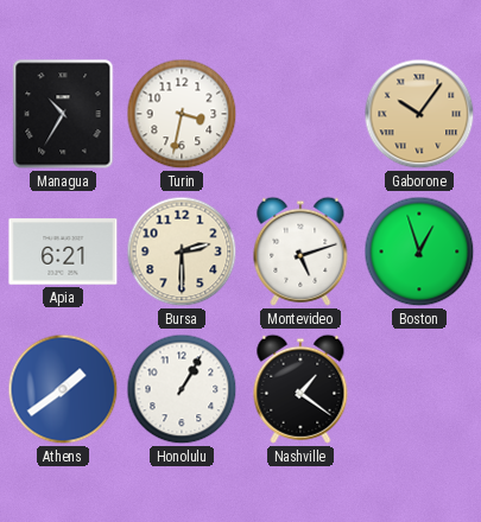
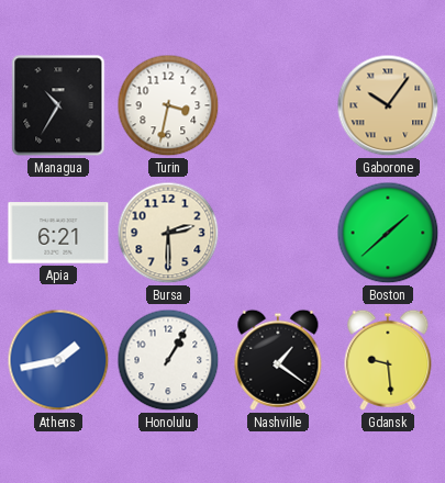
Montevideo: 5:12 -> none
Boston: 12:57 -> 1:38
Athens: 1:39 -> 1:43
Gdansk: none -> 9:29
